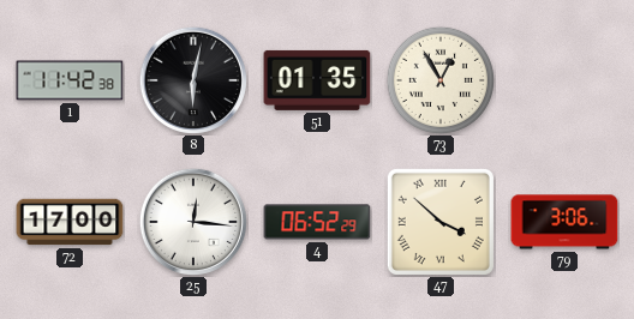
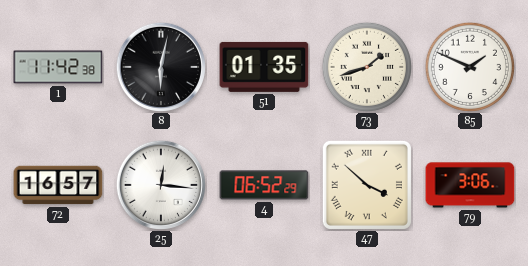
73: 12:55 -> 1:42
85: none -> 1:49
72: 17:00 -> 16:57
